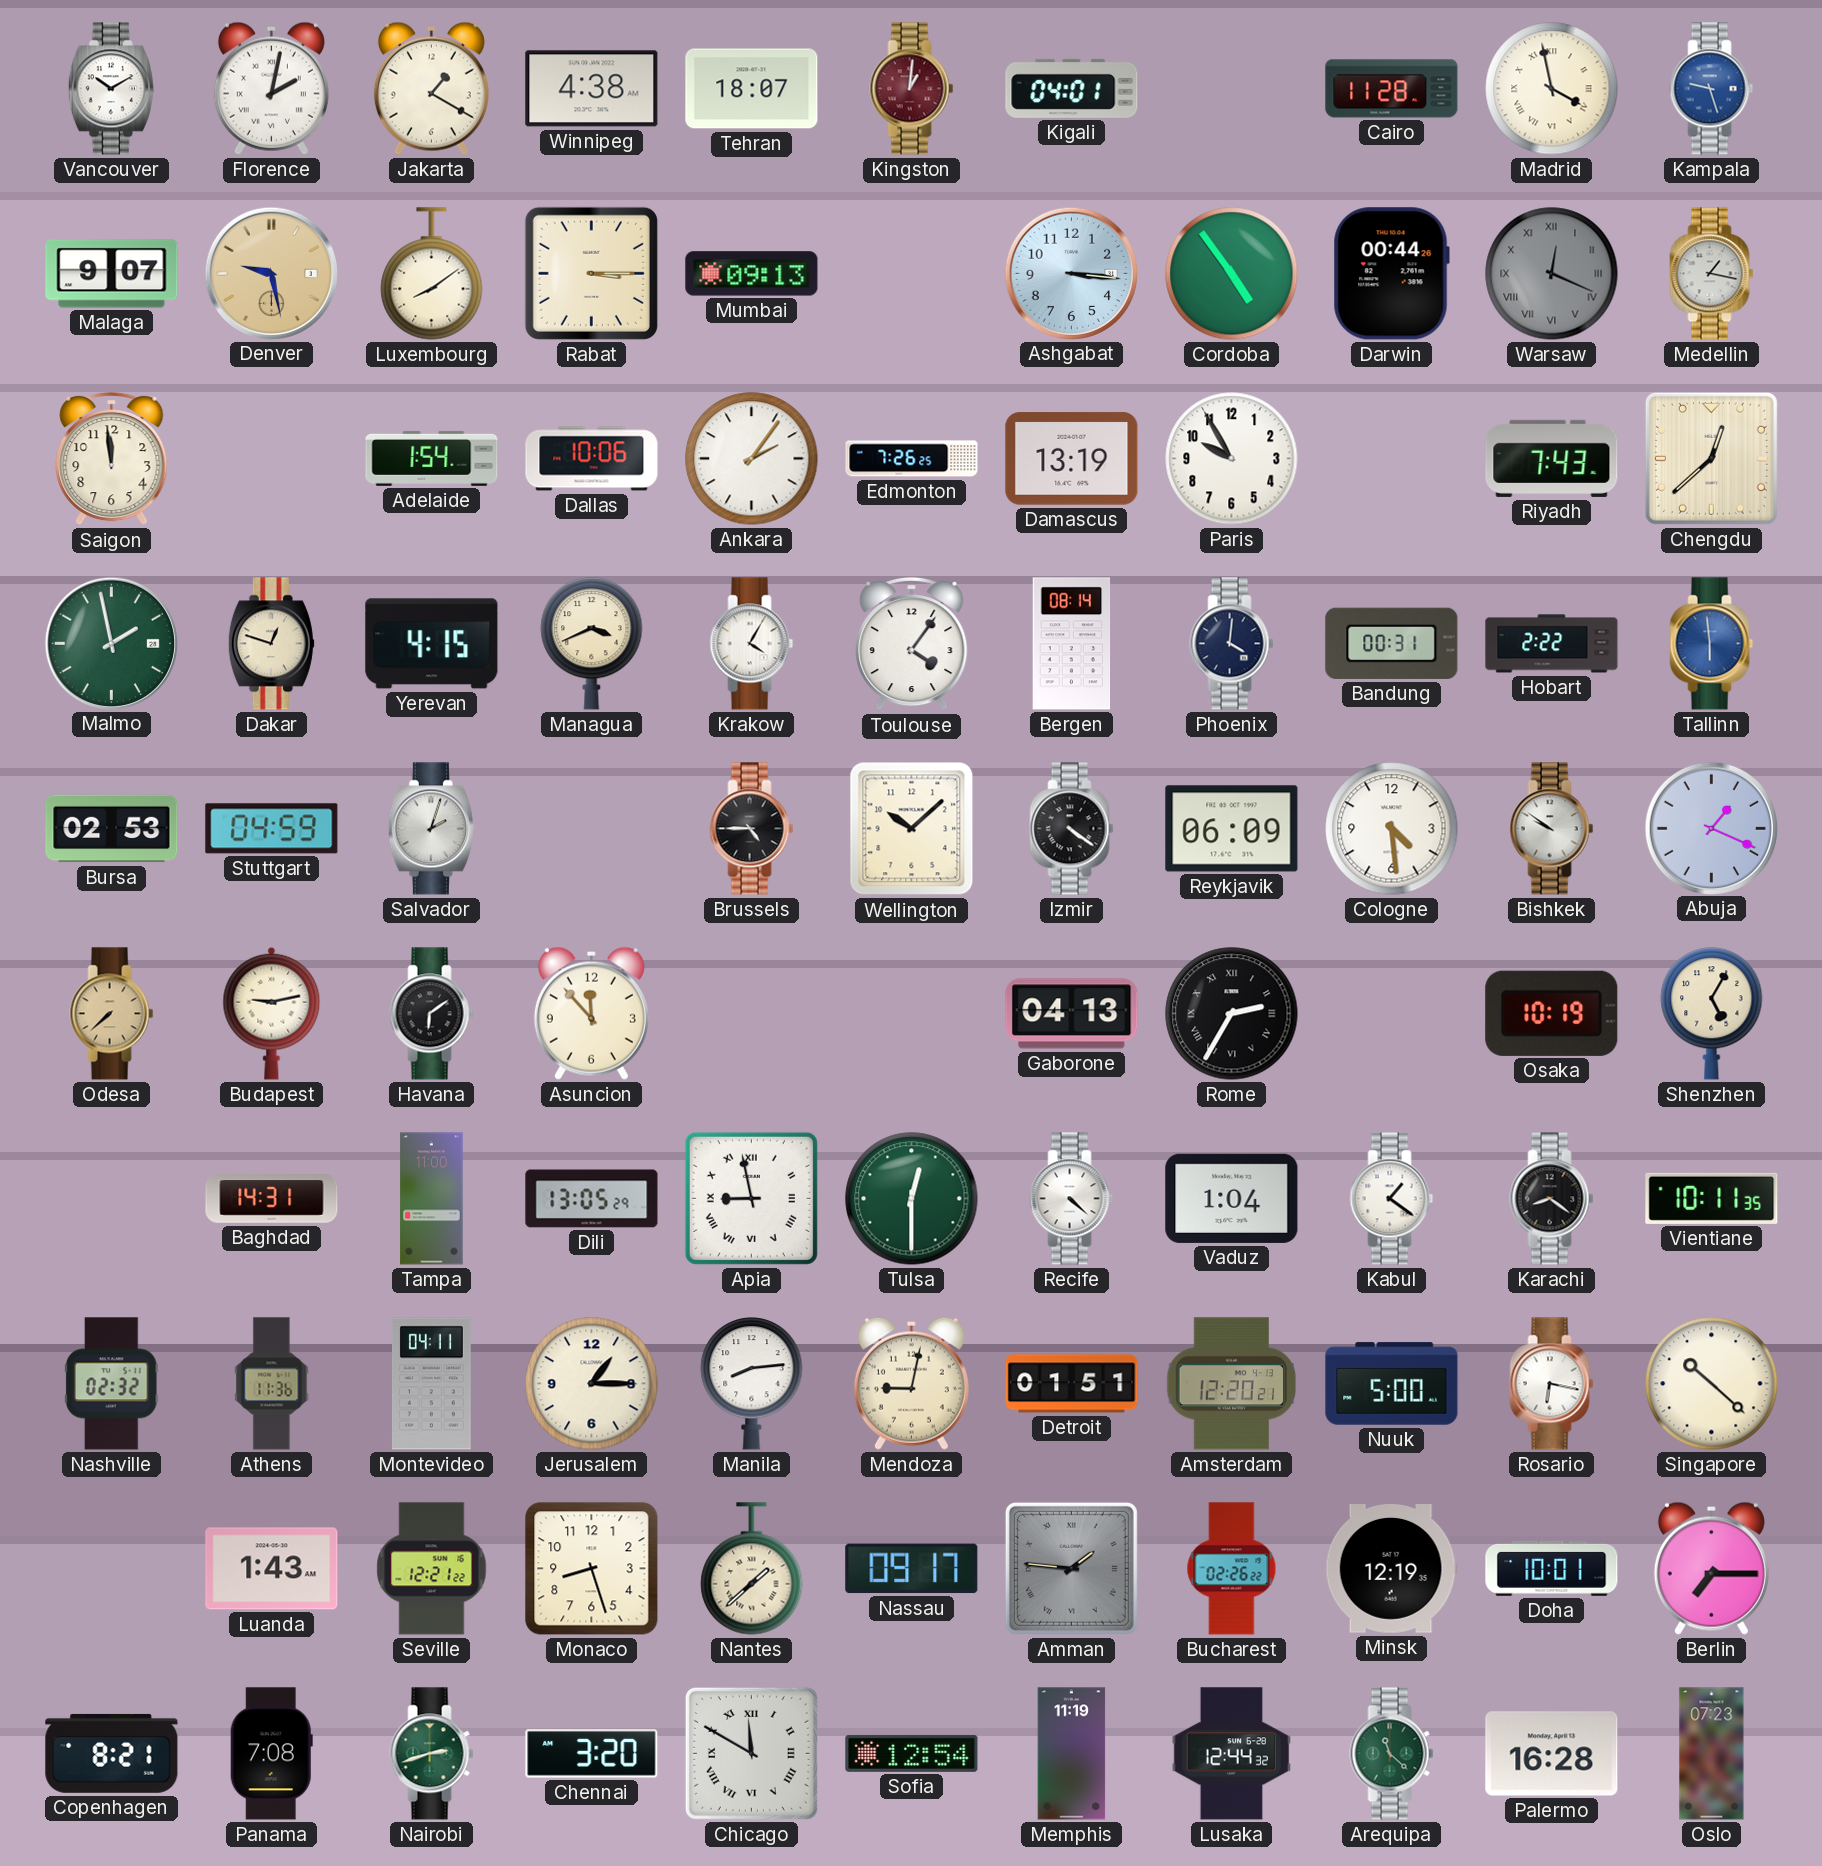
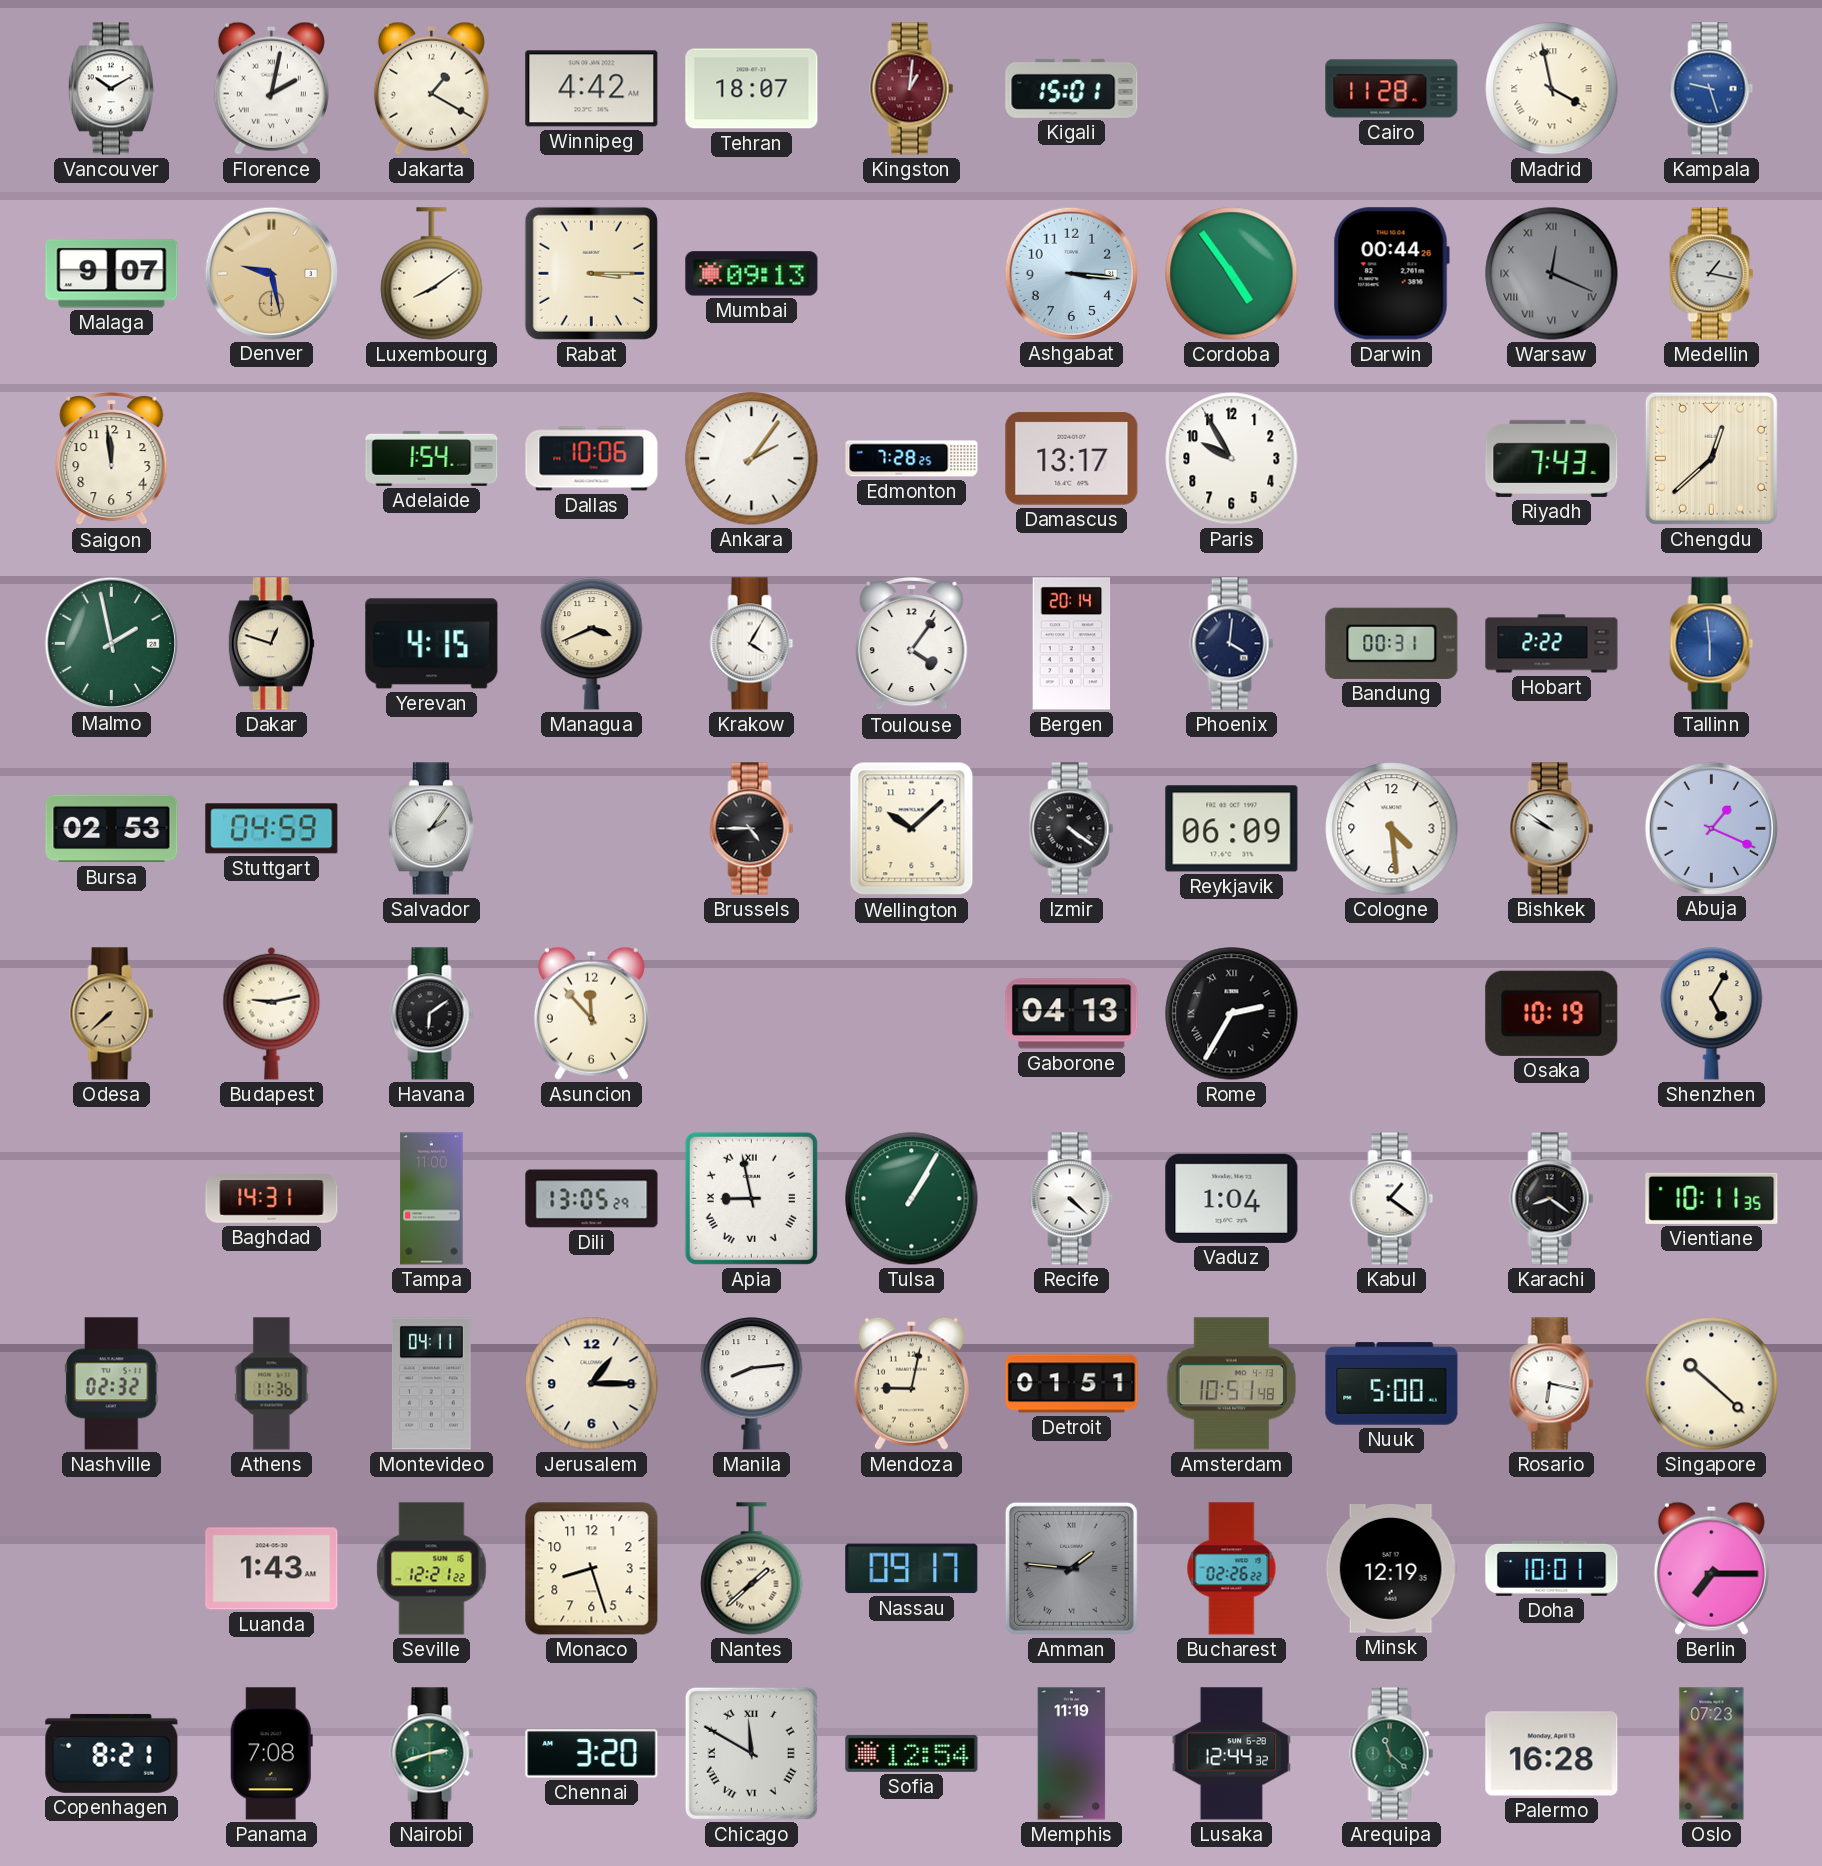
Winnipeg: 4:38 -> 4:42
Kigali: 04:01 -> 15:01
Edmonton: 7:26 -> 7:28
Damascus: 13:19 -> 13:17
Bergen: 08:14 -> 20:14
Salvador: 2:03 -> 2:06
Tulsa: 12:30 -> 1:05
Amsterdam: 12:20 -> 10:51
